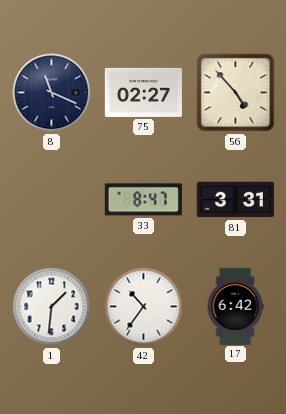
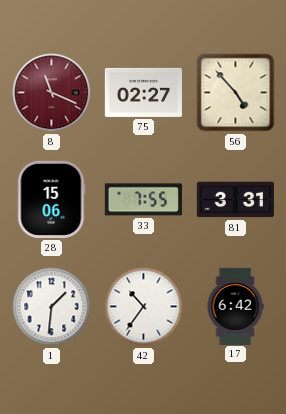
8 dial: navy -> burgundy
28: none -> 15:06
33: 8:47 -> 7:55
